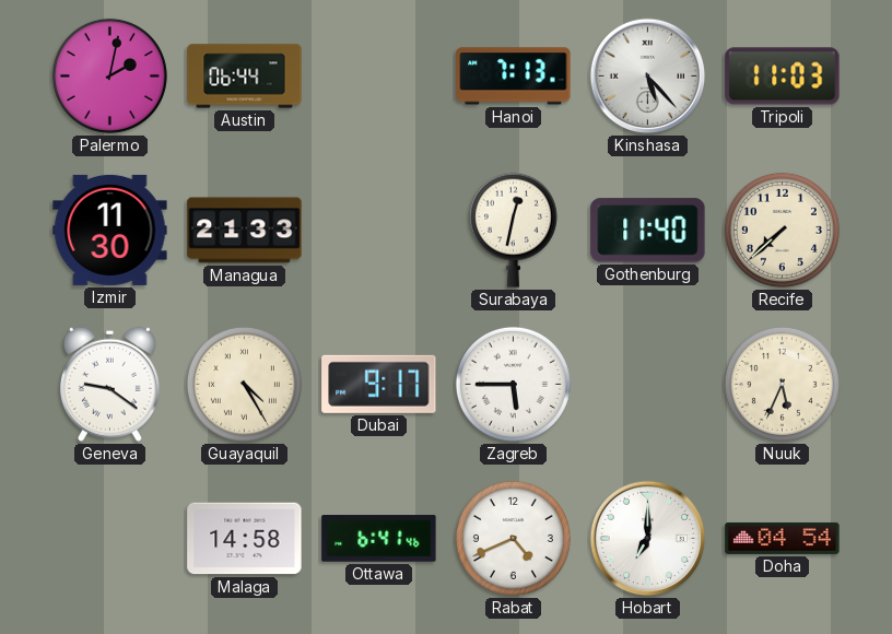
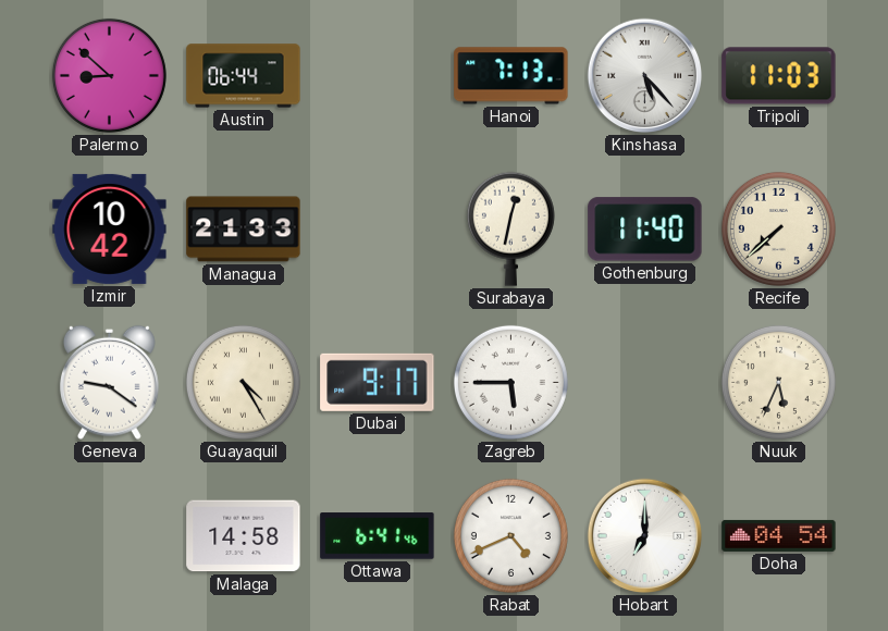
Palermo: 2:02 -> 8:52
Izmir: 11:30 -> 10:42
